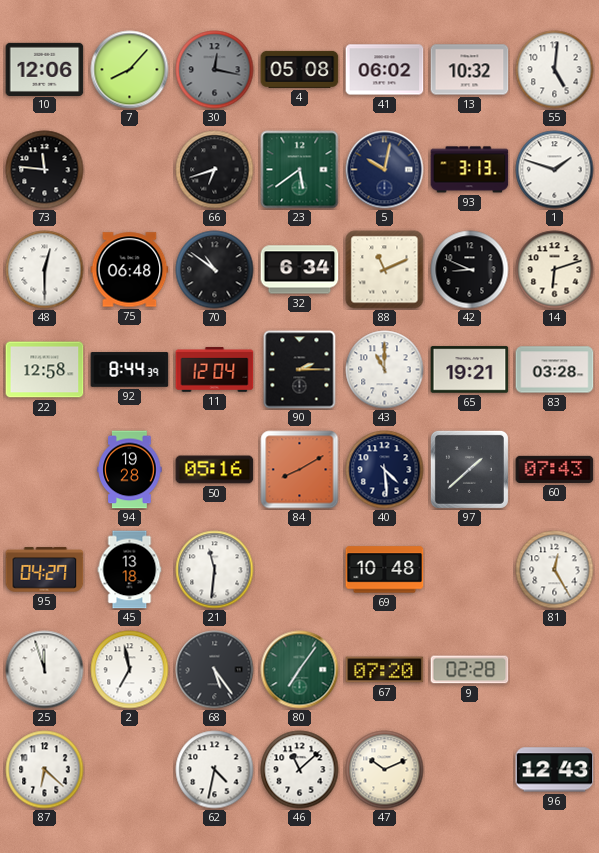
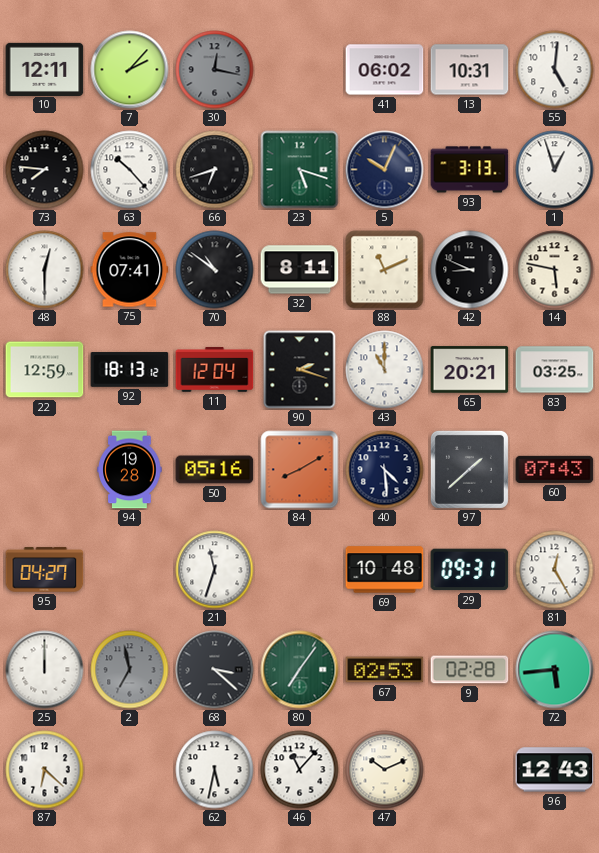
10: 12:06 -> 12:11
7: 8:07 -> 2:07
4: 05:08 -> none
13: 10:32 -> 10:31
73: 11:46 -> 7:46
63: none -> 10:23
23: 5:39 -> 5:18
5: 10:02 -> 10:04
1: 1:48 -> 12:57
75: 06:48 -> 07:41
32: 6:34 -> 8:11
14: 6:12 -> 5:47
22: 12:58 -> 12:59
92: 8:44 -> 18:13
90: 2:15 -> 2:18
65: 19:21 -> 20:21
83: 03:28 -> 03:25
45: 13:18 -> none
21: 11:31 -> 11:33
29: none -> 09:31
25: 11:57 -> 12:00
2 dial: white -> grey
68: 5:24 -> 3:22
67: 07:20 -> 02:53
72: none -> 5:44
62: 4:32 -> 5:32
46: 11:08 -> 11:07
